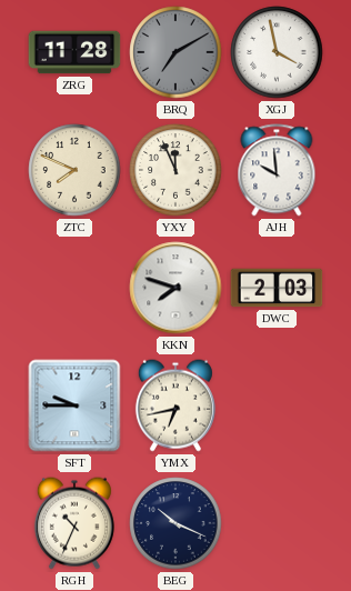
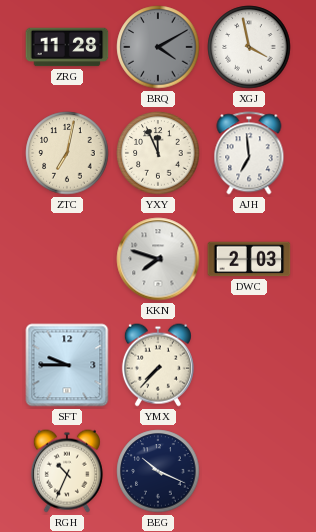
BRQ: 7:10 -> 4:10
ZTC: 7:49 -> 7:02
AJH: 9:59 -> 6:59
YMX: 6:43 -> 7:37
